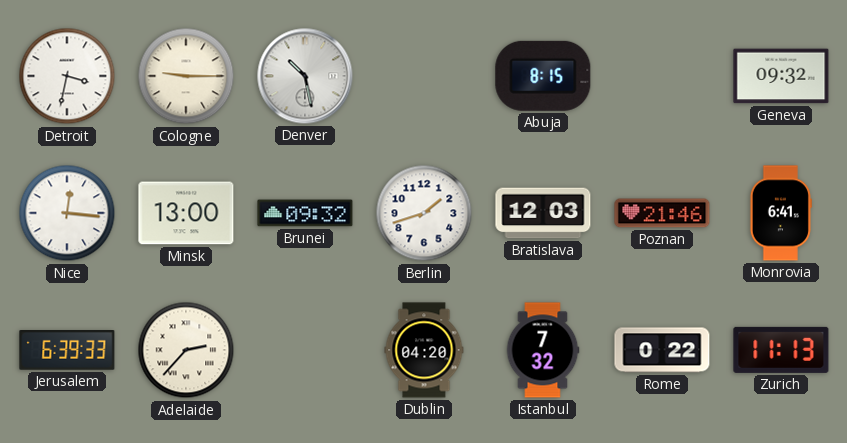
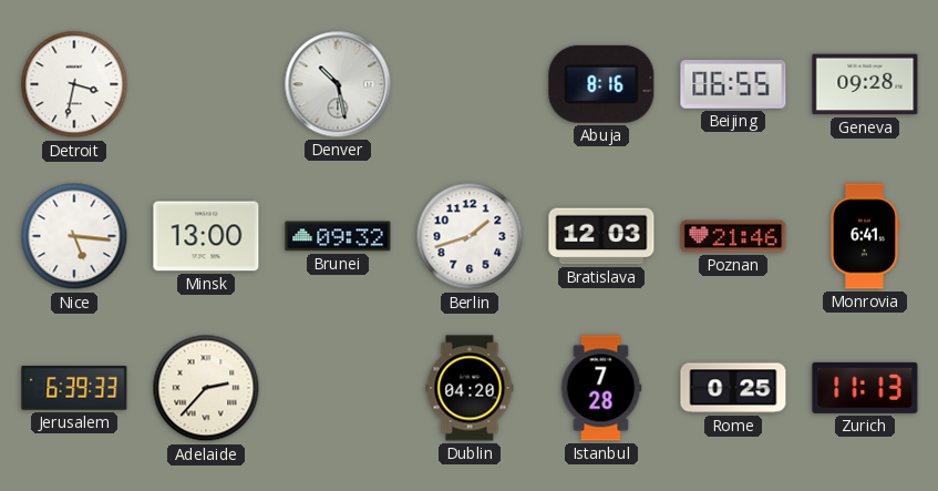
Cologne: 9:15 -> none
Abuja: 8:15 -> 8:16
Beijing: none -> 06:55
Geneva: 09:32 -> 09:28
Nice: 12:16 -> 5:16
Istanbul: 7:32 -> 7:28
Rome: 0:22 -> 0:25
